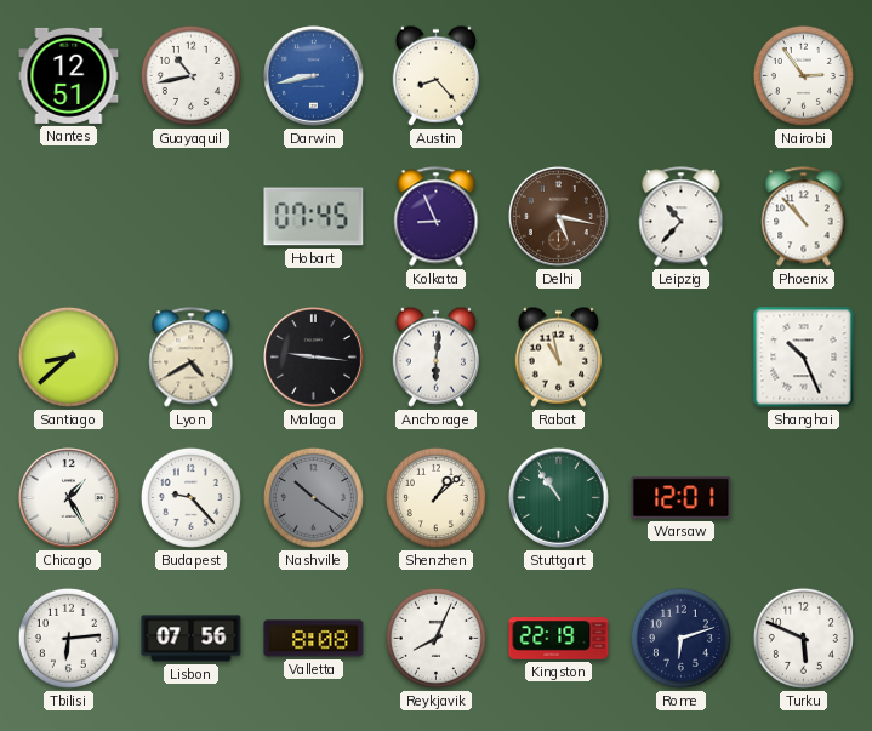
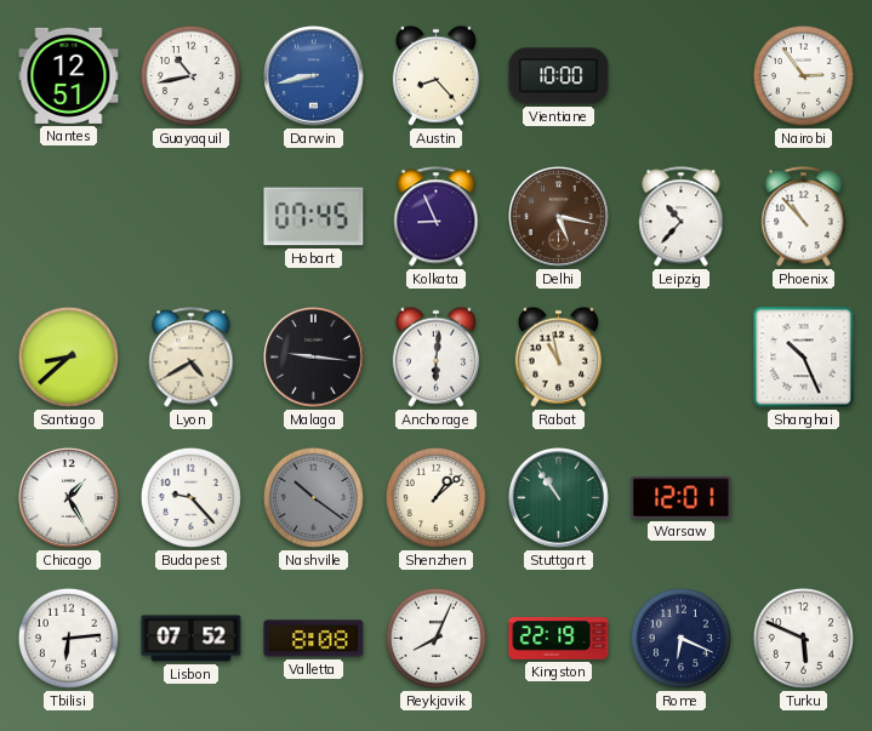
Vientiane: none -> 10:00
Lisbon: 07:56 -> 07:52
Rome: 6:12 -> 6:19
